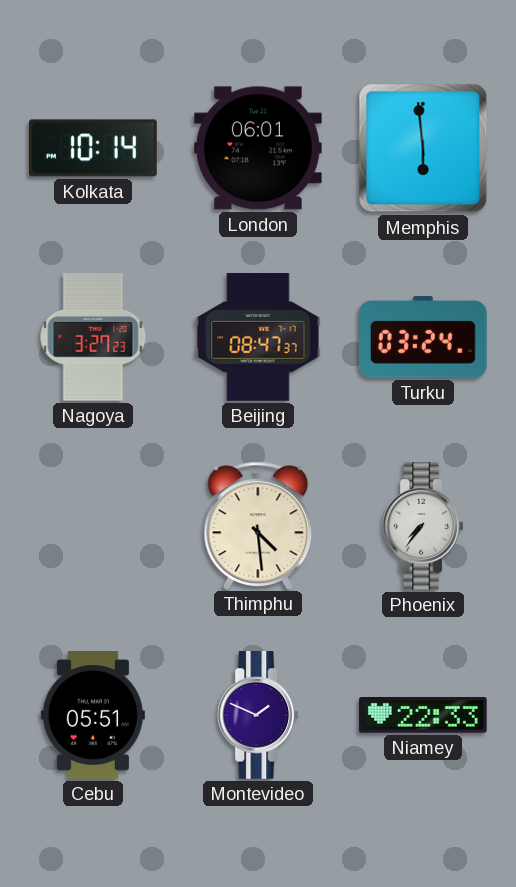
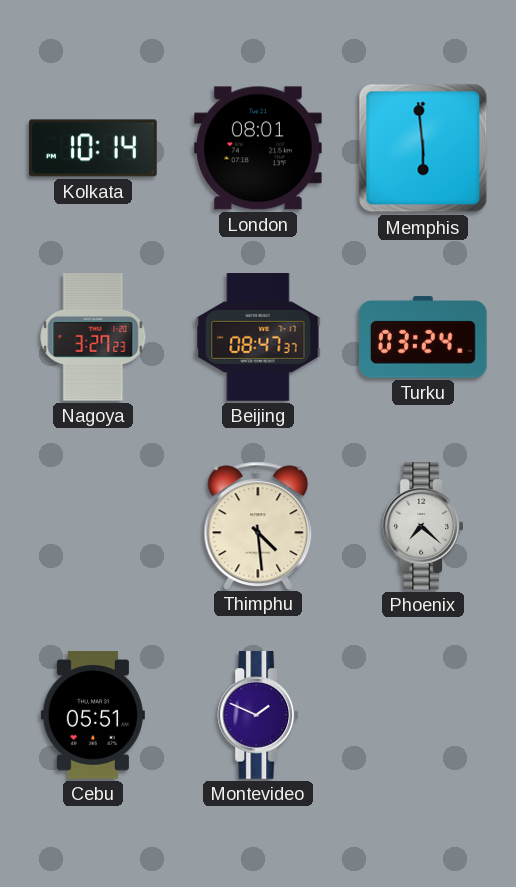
London: 06:01 -> 08:01
Phoenix: 7:36 -> 7:22
Niamey: 22:33 -> none
